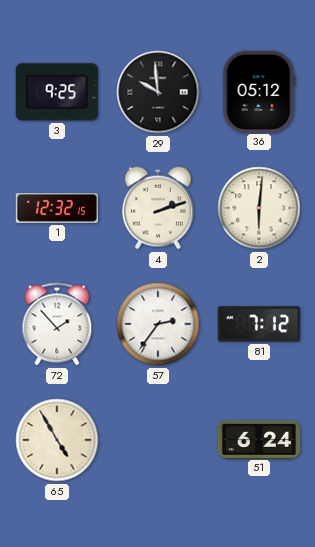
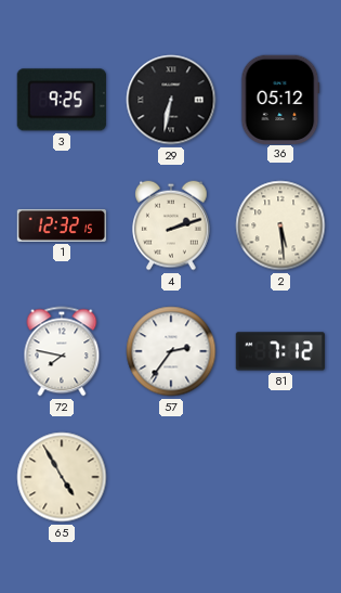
29: 9:59 -> 6:32
2: 6:01 -> 5:29
72: 1:53 -> 7:47
51: 6:24 -> none
